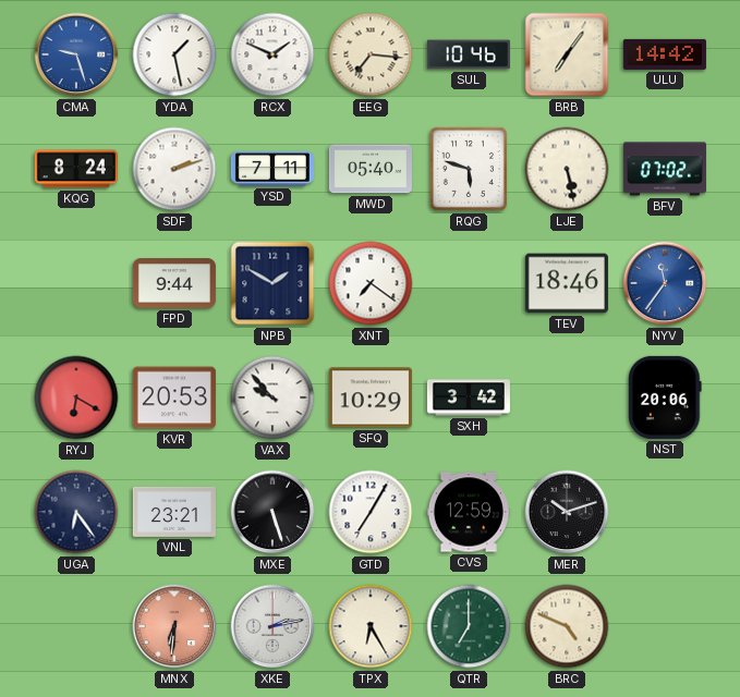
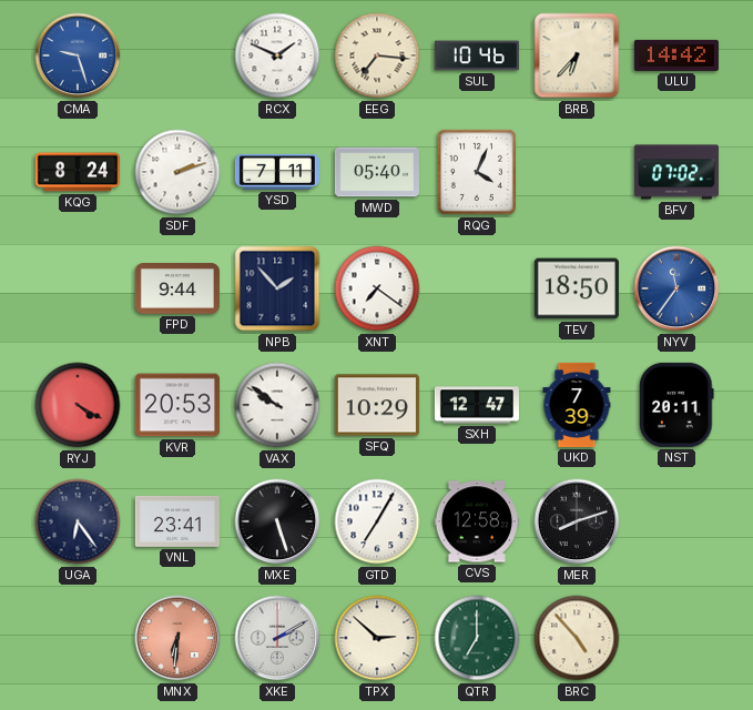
YDA: 1:28 -> none
BRB: 7:06 -> 6:37
RQG: 5:48 -> 4:04
LJE: 5:28 -> none
NPB: 1:50 -> 1:53
TEV: 18:46 -> 18:50
RYJ: 6:20 -> 4:20
VAX: 9:53 -> 9:51
SXH: 3:42 -> 12:47
UKD: none -> 7:39
NST: 20:06 -> 20:11
VNL: 23:21 -> 23:41
CVS: 12:59 -> 12:58
MER: 10:12 -> 8:12
XKE: 2:13 -> 2:10
TPX: 6:25 -> 2:52
BRC: 4:49 -> 4:53
